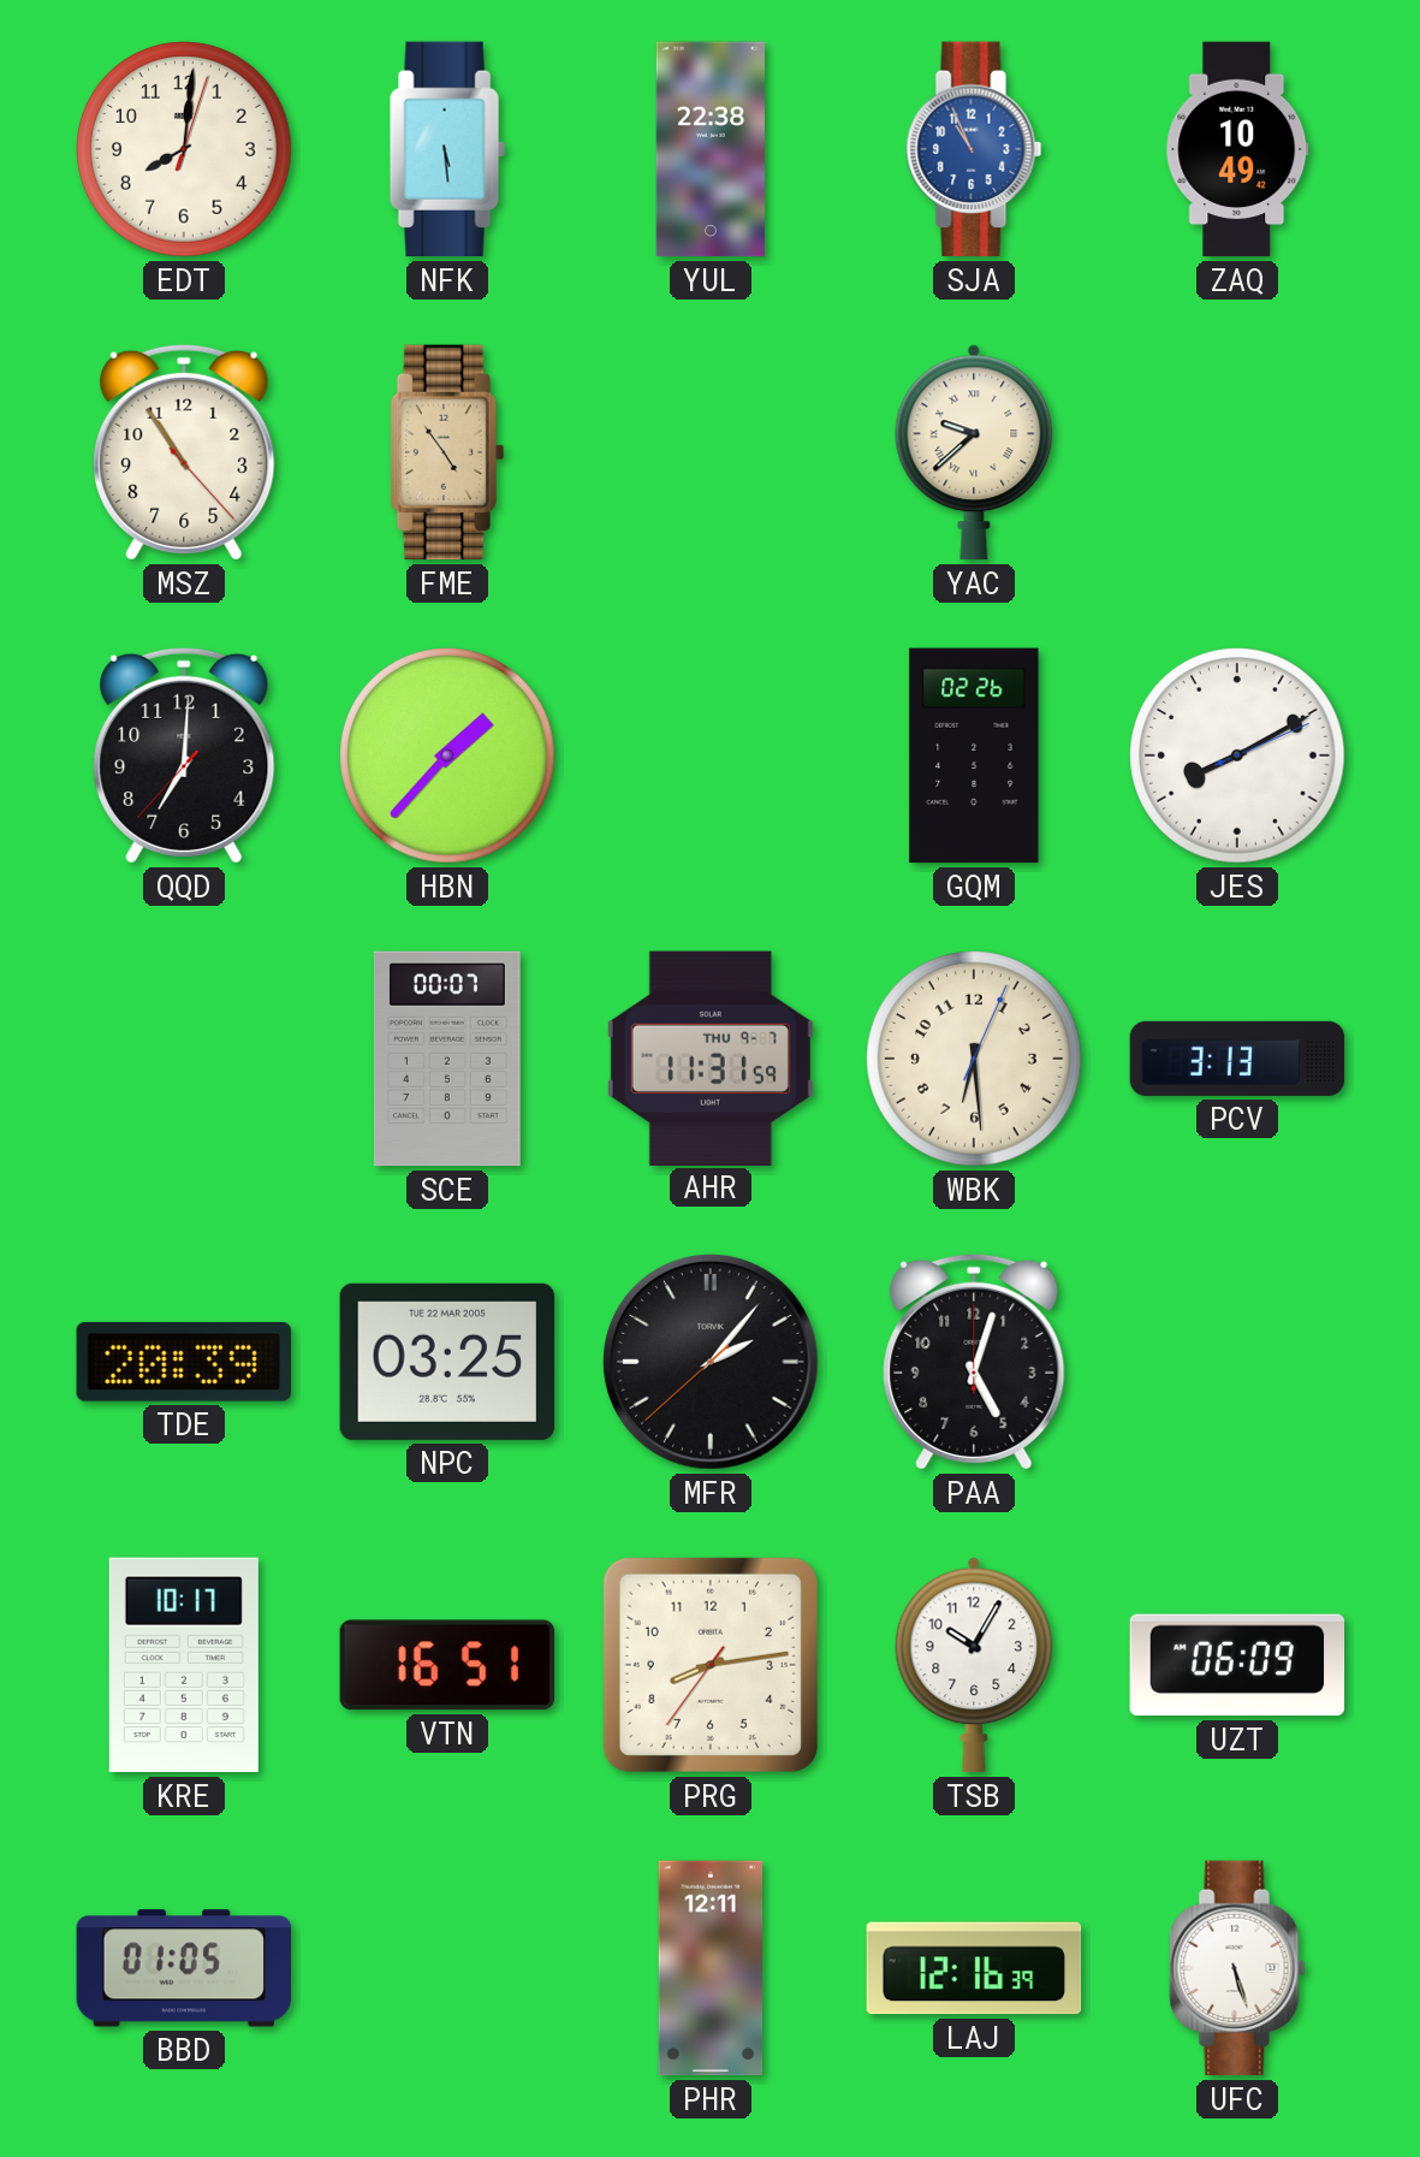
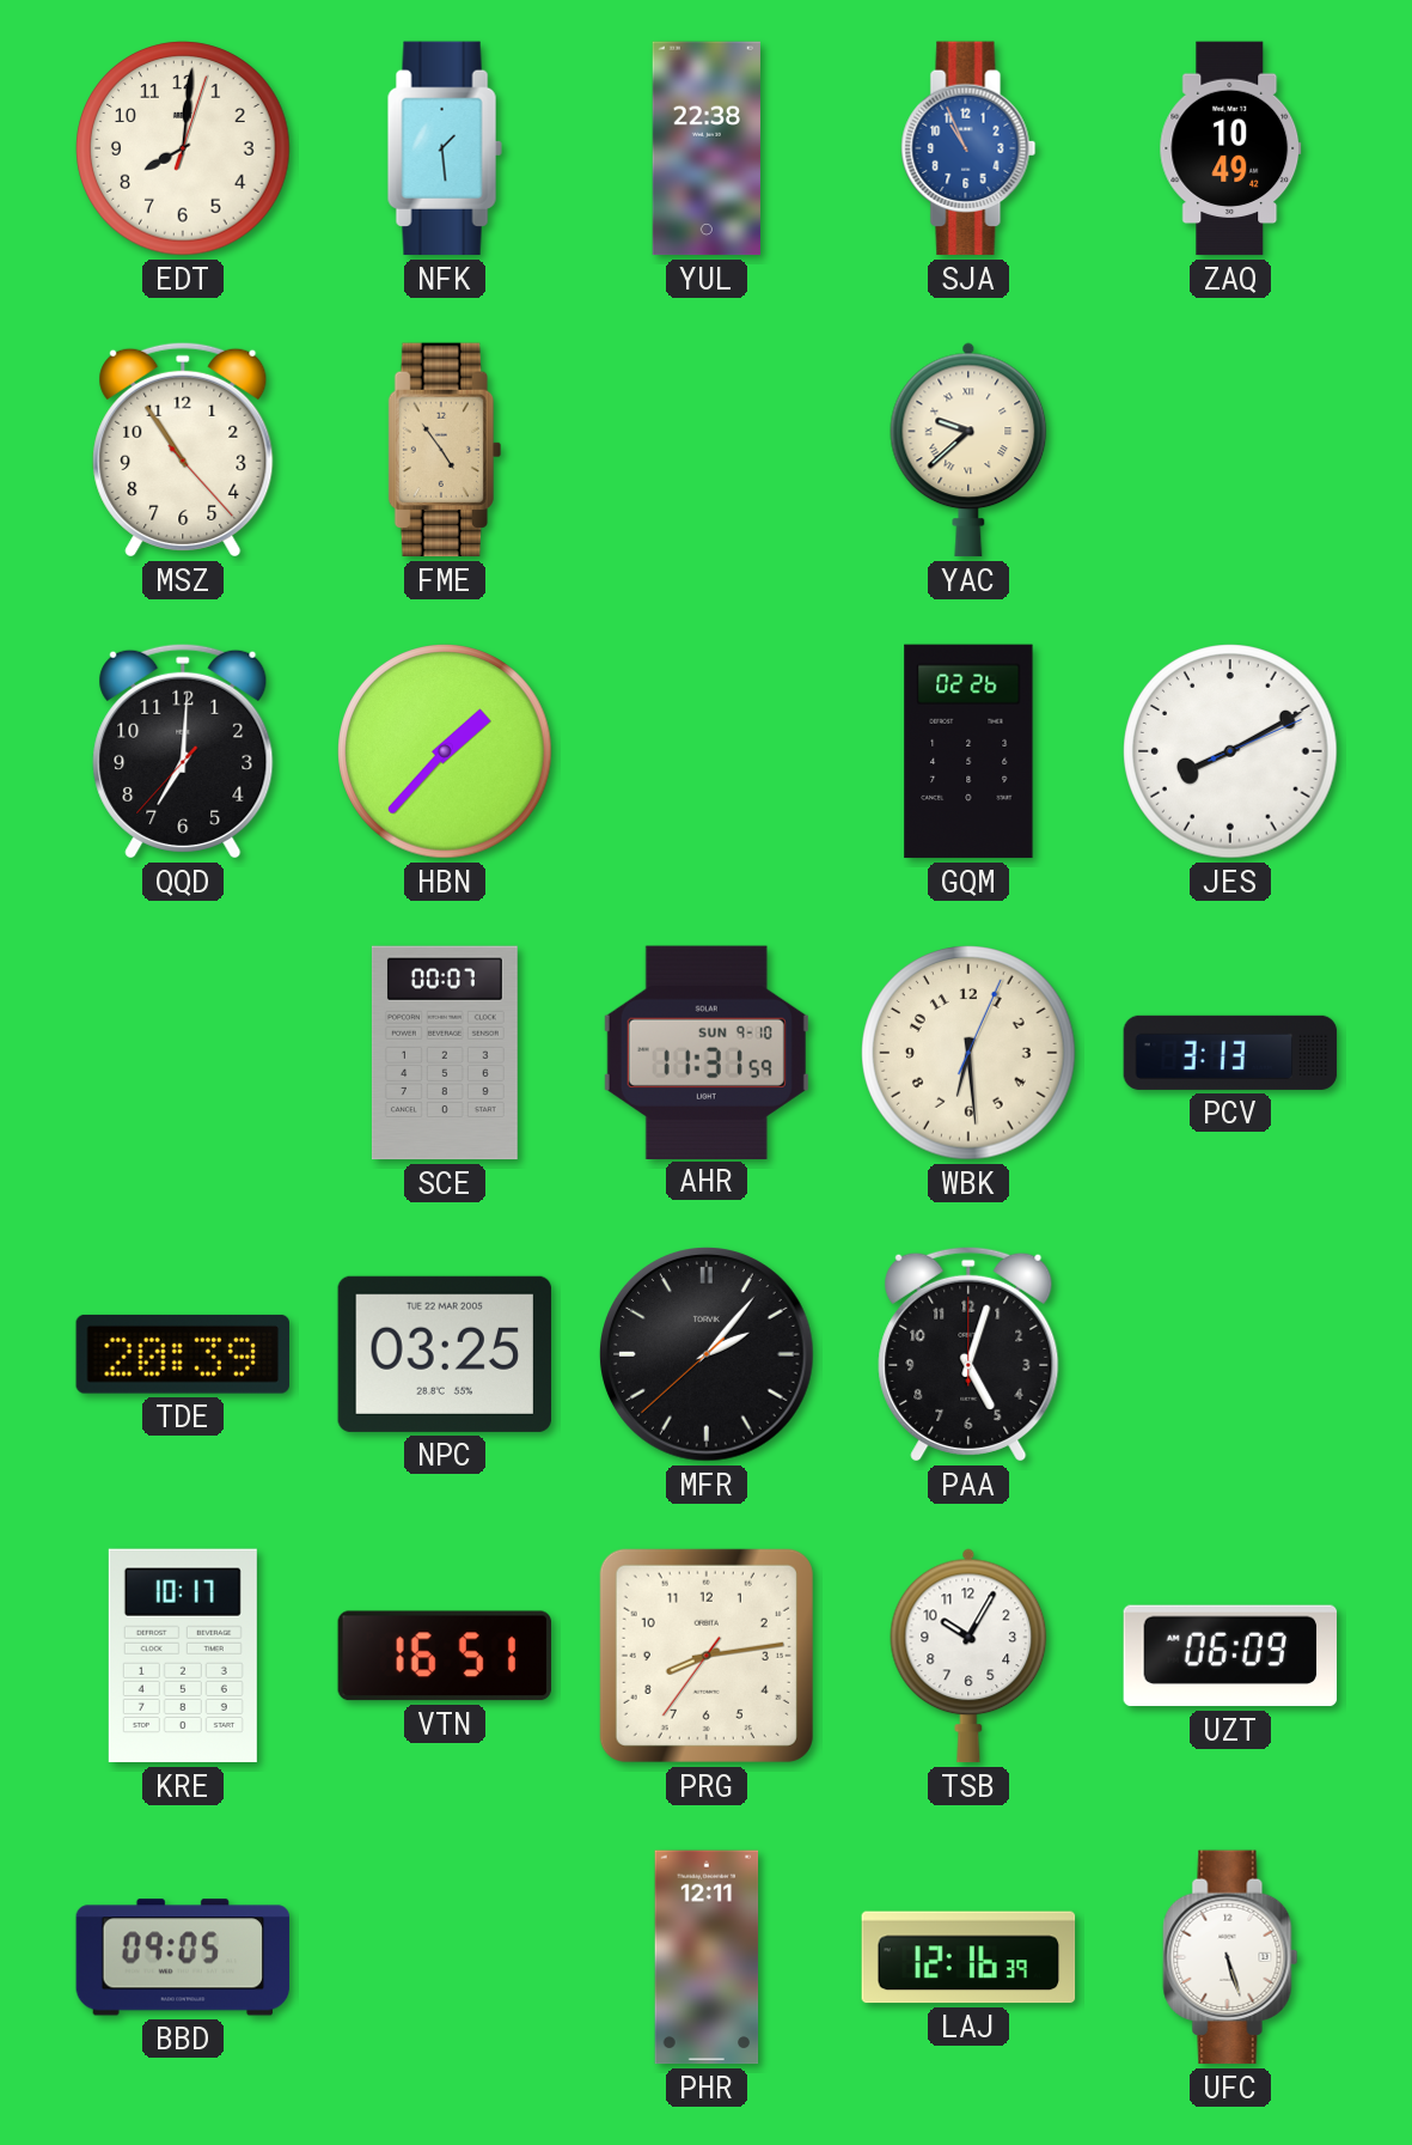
NFK: 5:29 -> 1:29
AHR date: THU 9-7 -> SUN 9-10
BBD: 01:05 -> 09:05
